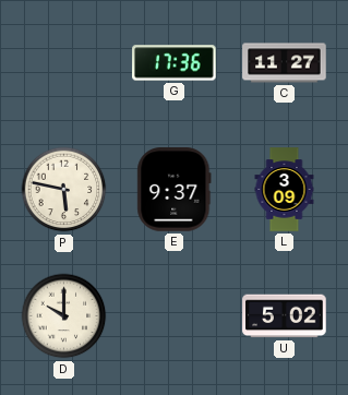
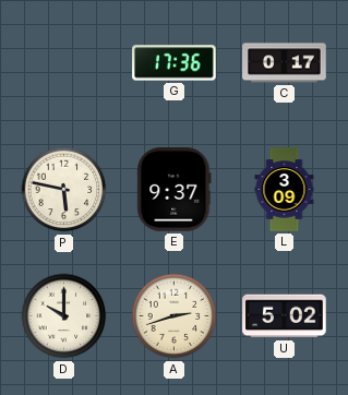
C: 11:27 -> 0:17
A: none -> 2:42
